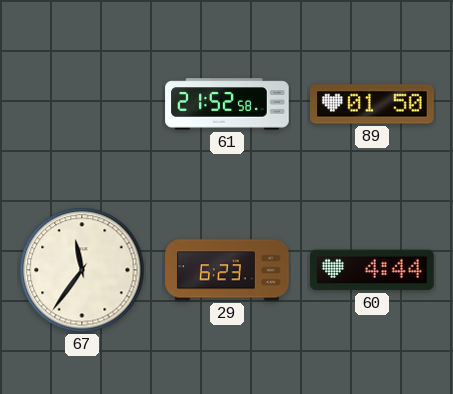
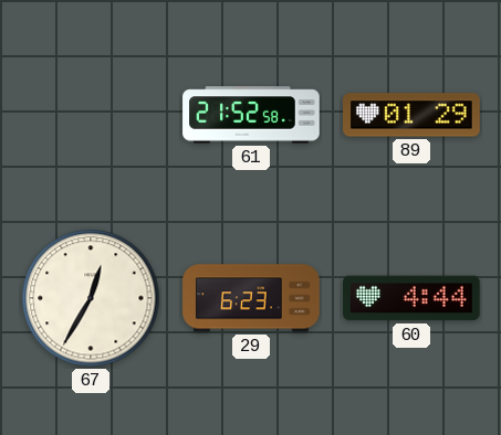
89: 01:50 -> 01:29
67: 11:36 -> 12:35
